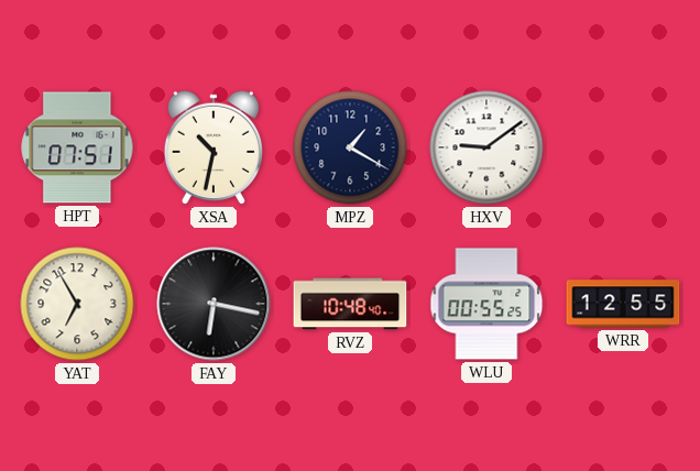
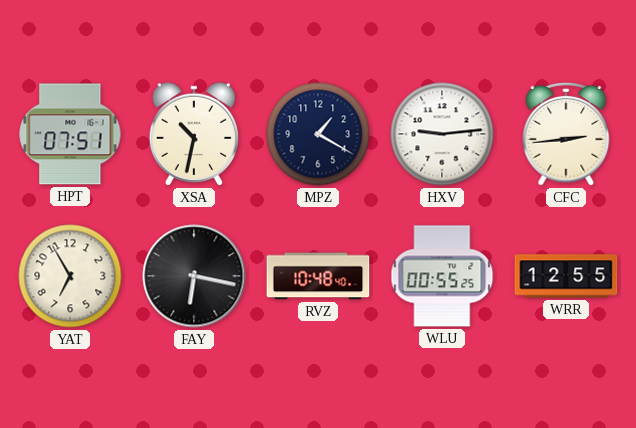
HXV: 9:09 -> 9:14
CFC: none -> 2:44
